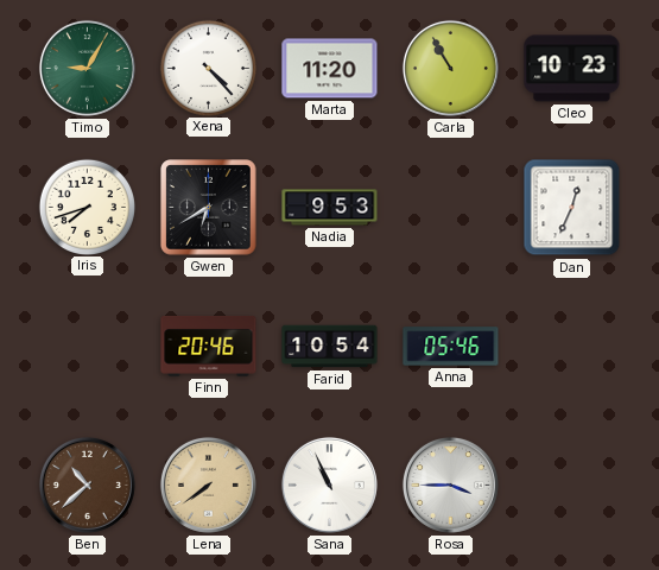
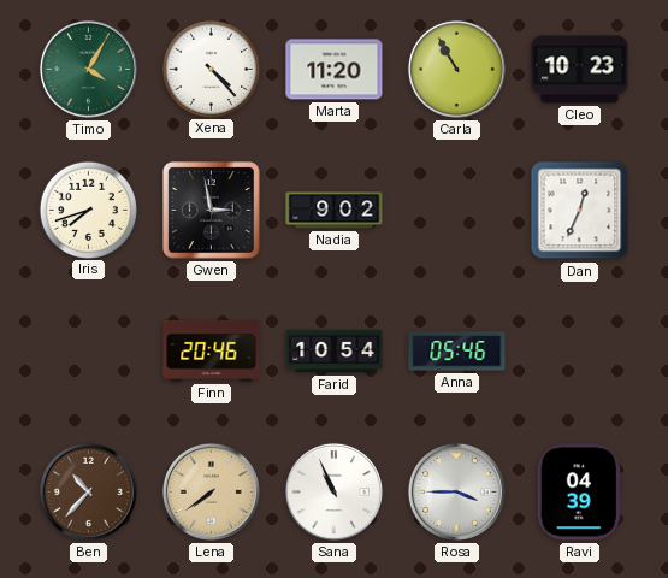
Timo: 9:05 -> 4:05
Gwen: 6:40 -> 2:58
Nadia: 9:53 -> 9:02
Ben: 10:38 -> 10:37
Ravi: none -> 04:39
